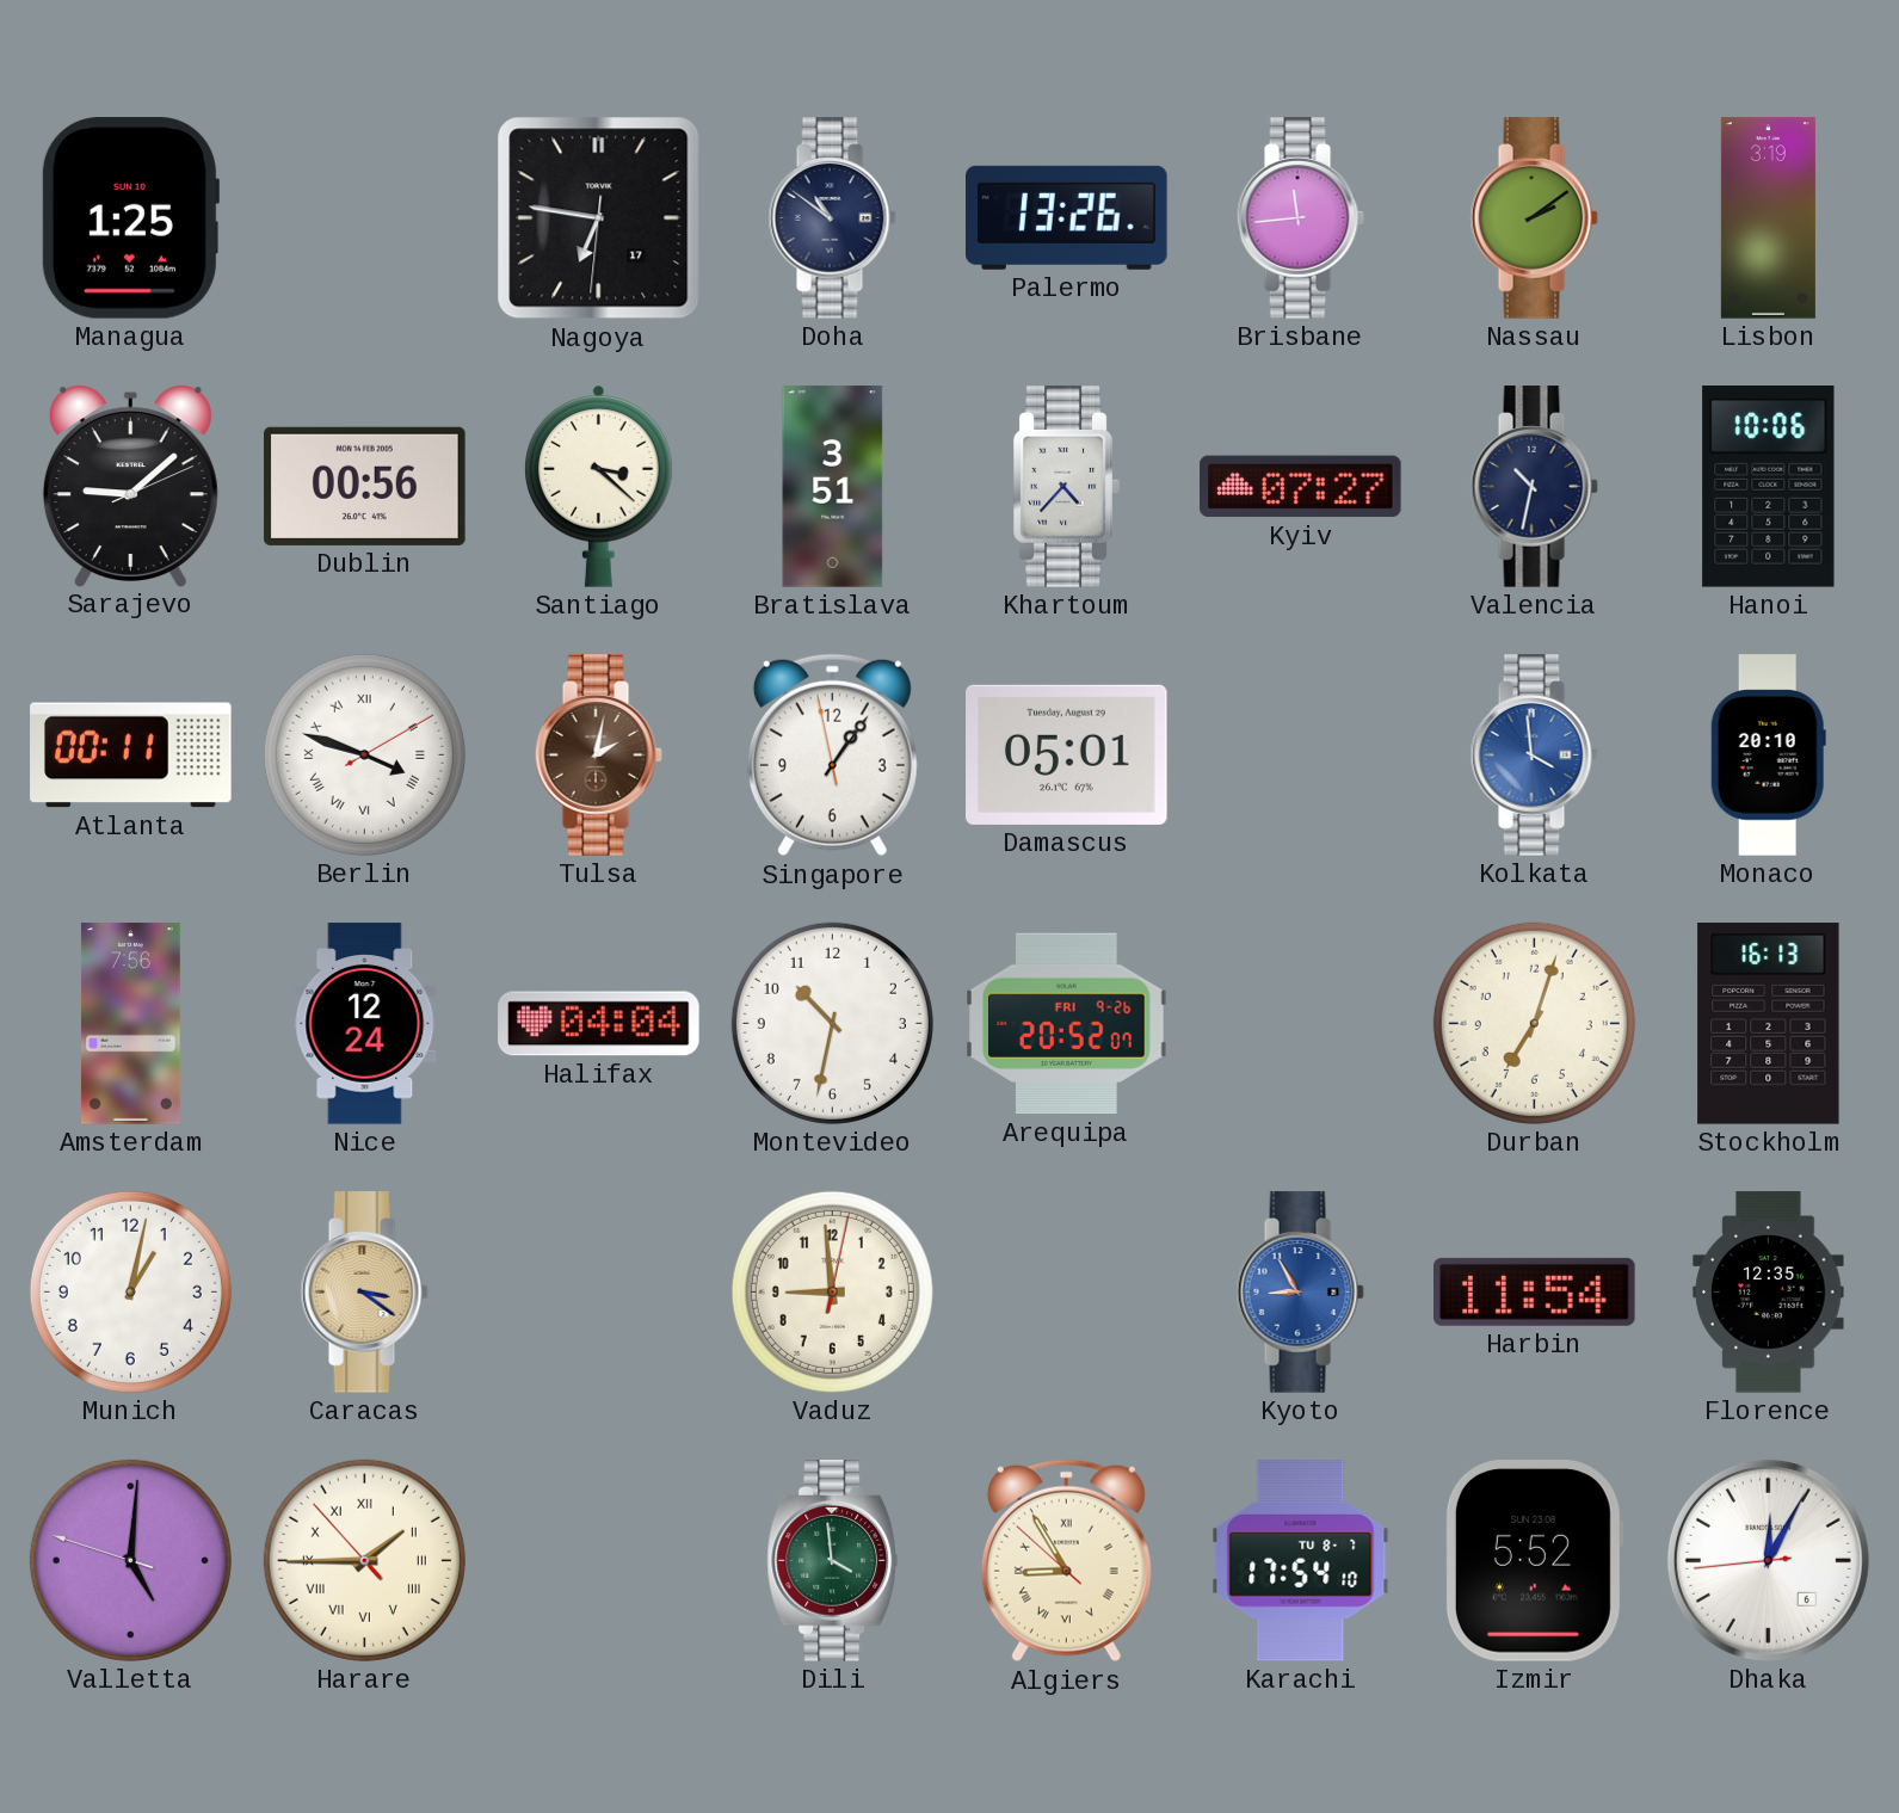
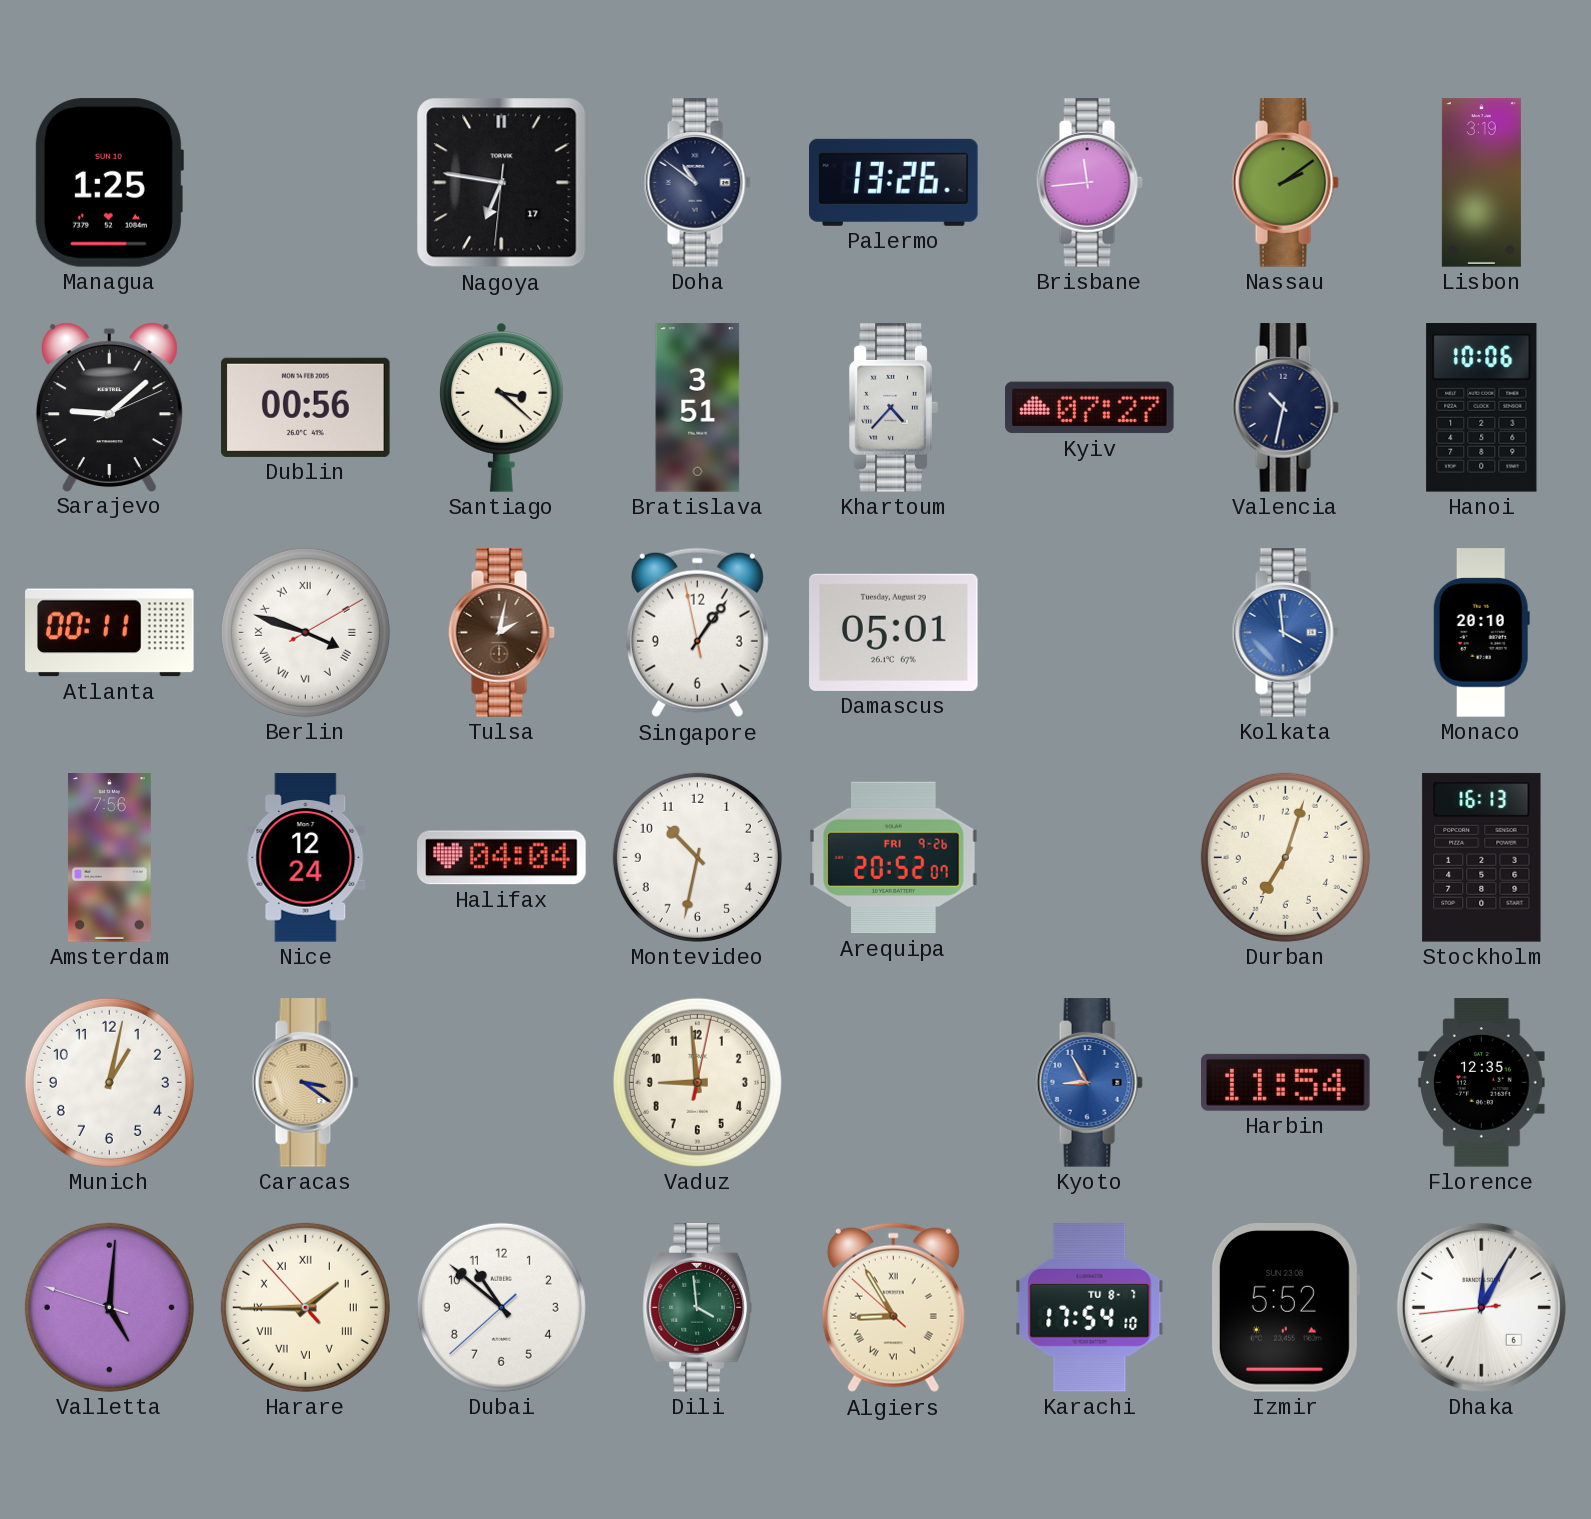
Dubai: none -> 10:51
